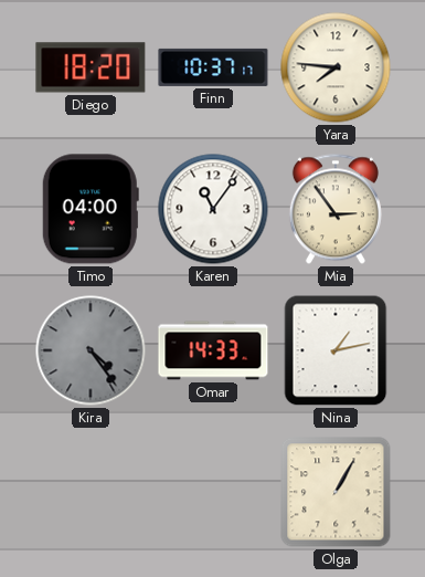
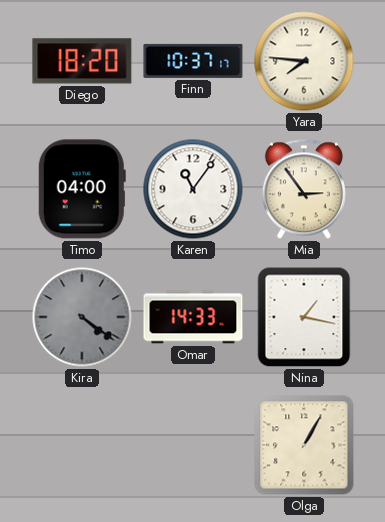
Kira: 4:24 -> 4:21
Nina: 1:13 -> 1:17
